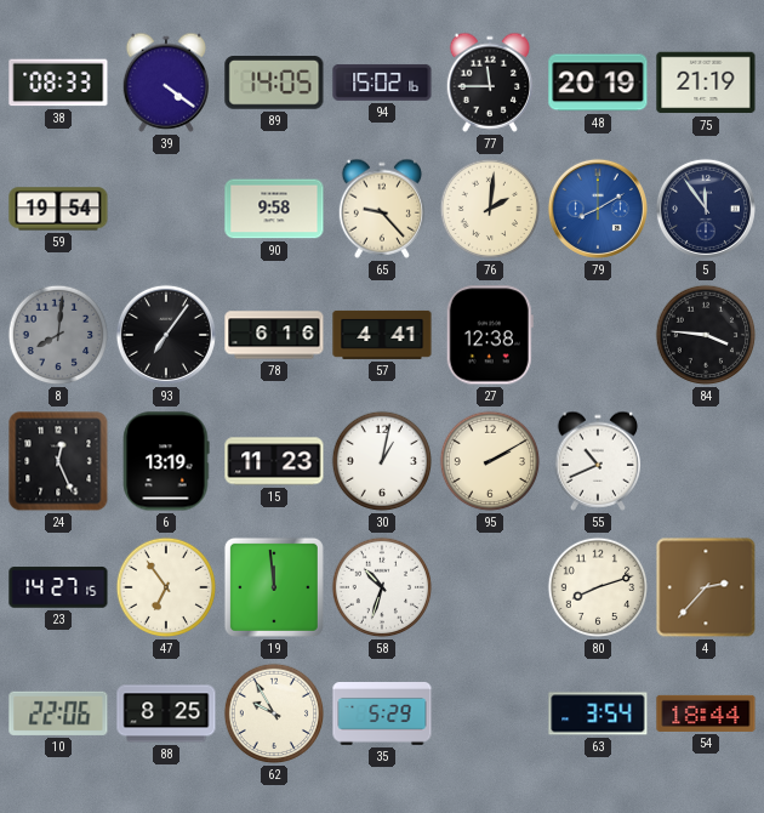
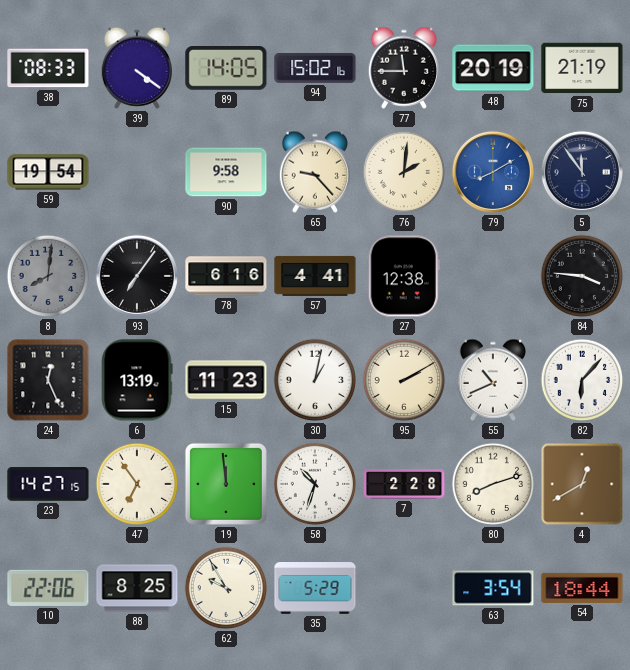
82: none -> 6:07
7: none -> 2:28
4: 2:37 -> 12:40
